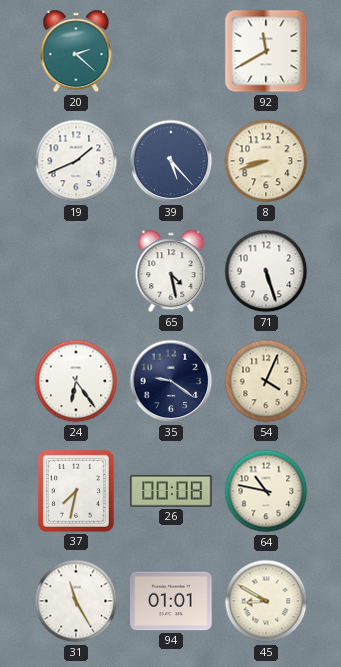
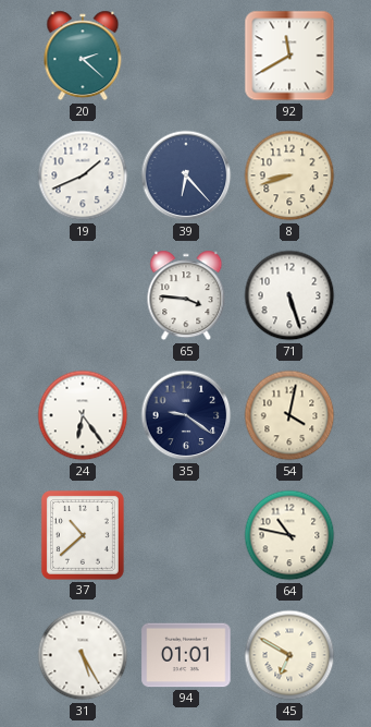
39: 5:23 -> 6:23
65: 4:28 -> 3:46
54: 4:04 -> 4:02
37: 7:32 -> 10:38
26: 00:08 -> none
31: 11:25 -> 5:25
45: 8:50 -> 6:50
